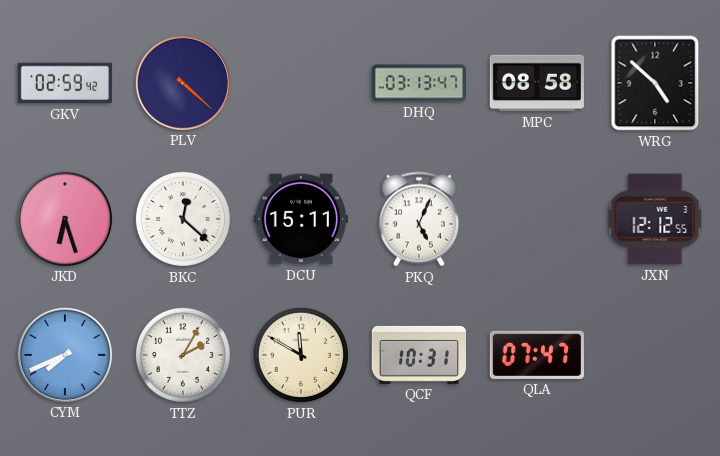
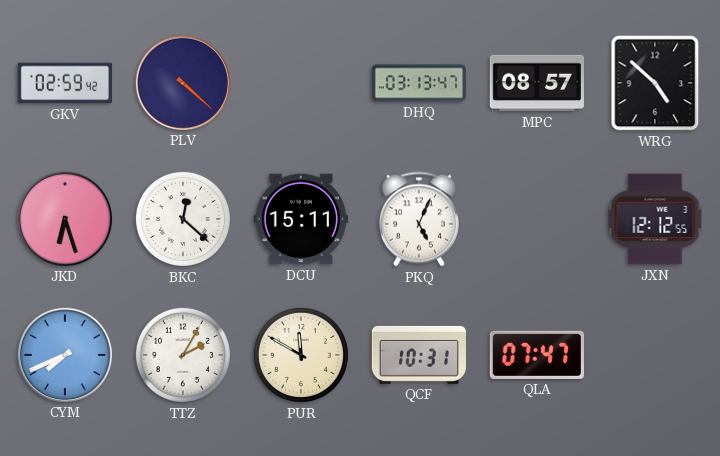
MPC: 08:58 -> 08:57
